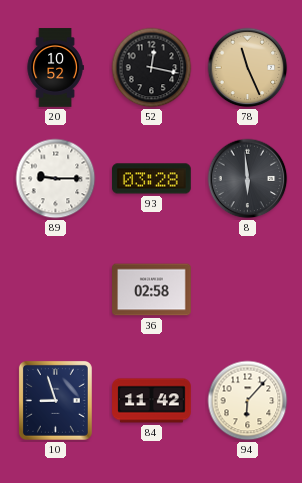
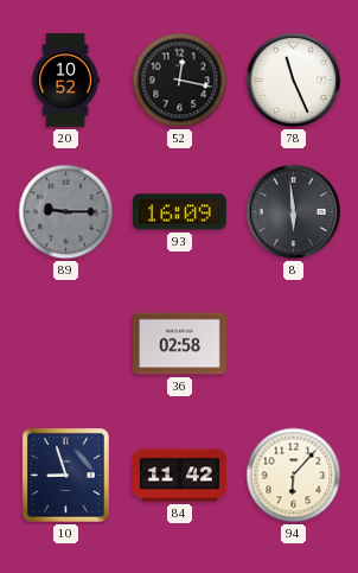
78 dial: champagne -> white
89 dial: white -> grey
93: 03:28 -> 16:09
